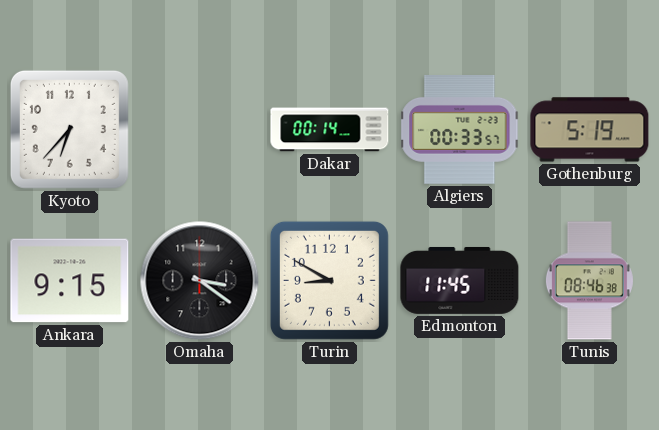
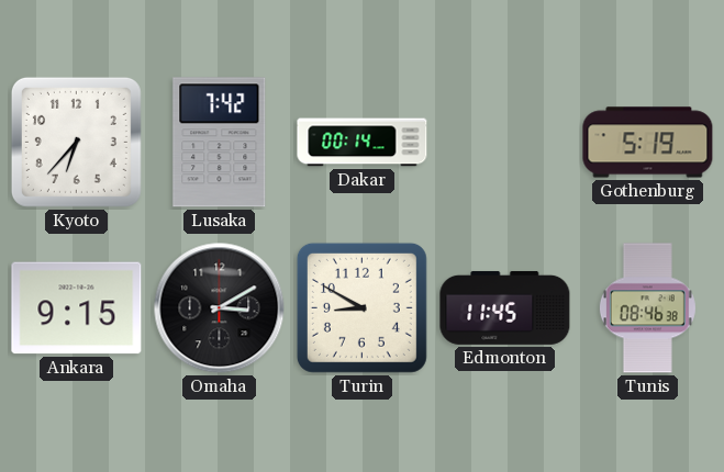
Lusaka: none -> 7:42
Algiers: 00:33 -> none
Omaha: 3:21 -> 3:10
